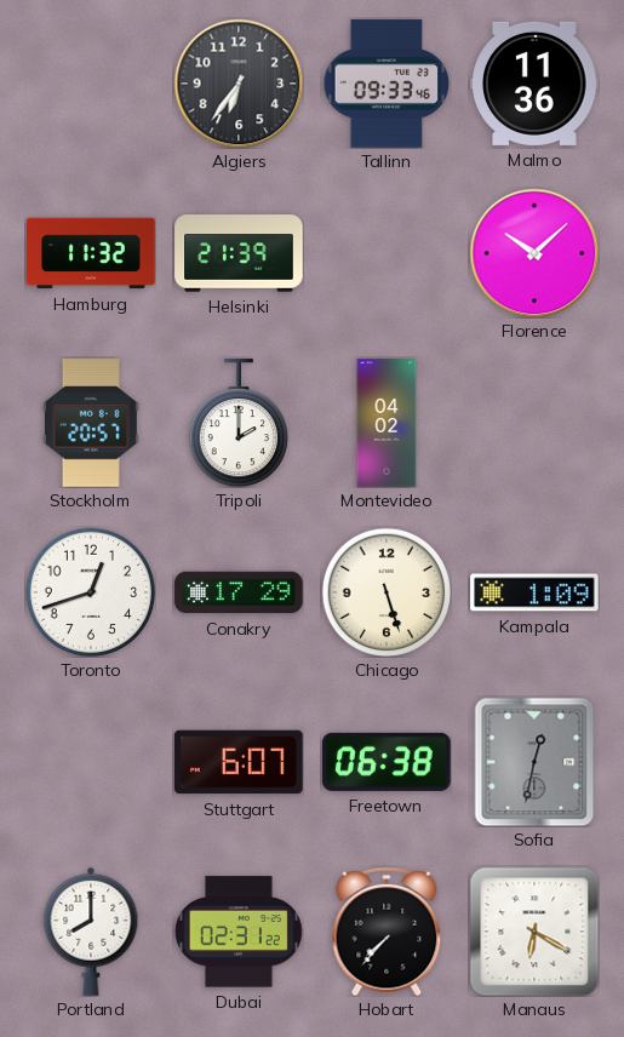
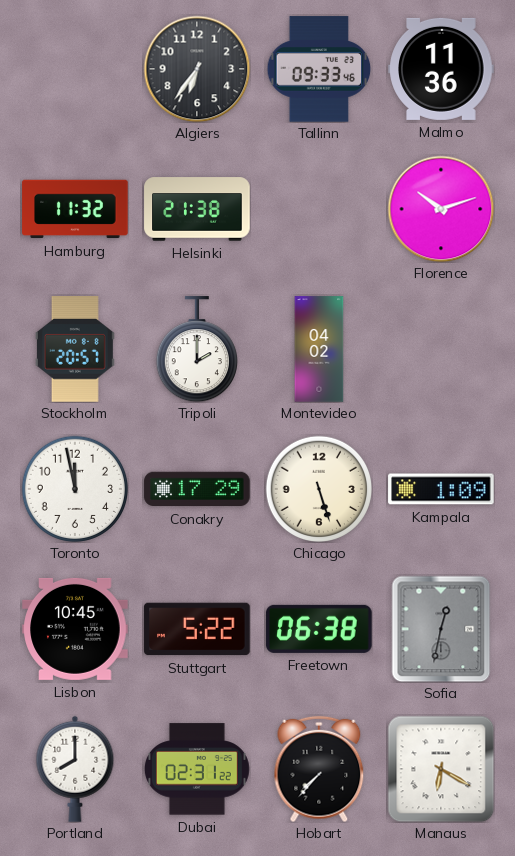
Helsinki: 21:39 -> 21:38
Florence: 10:08 -> 10:12
Toronto: 12:42 -> 11:58
Lisbon: none -> 10:45
Stuttgart: 6:07 -> 5:22
